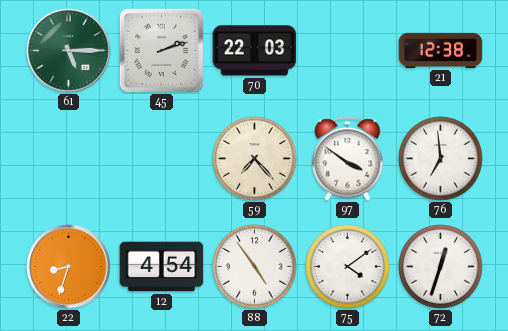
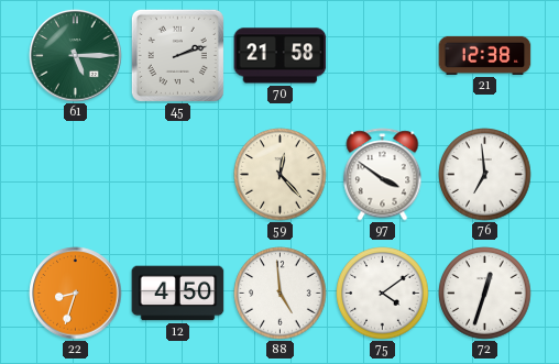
70: 22:03 -> 21:58
59: 7:23 -> 12:23
12: 4:54 -> 4:50
88: 4:54 -> 4:59
